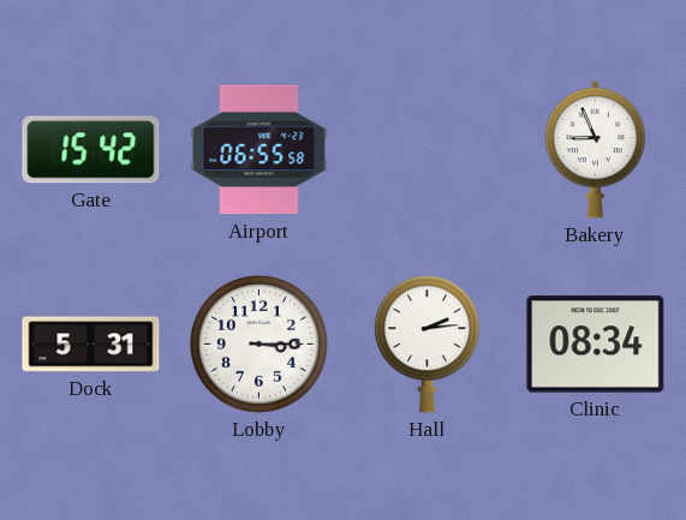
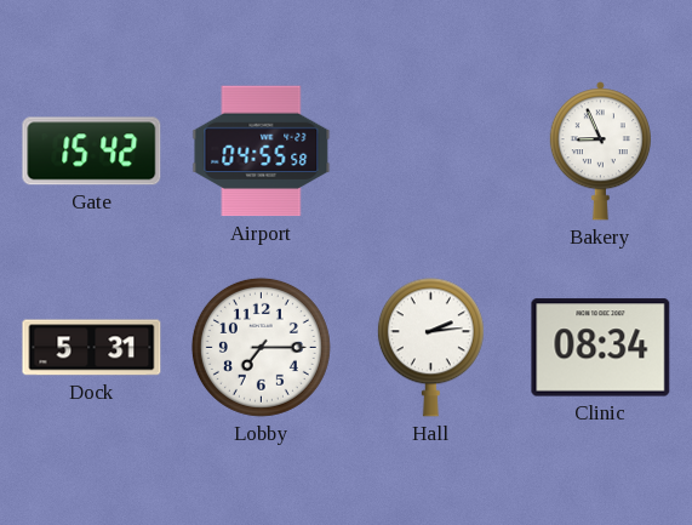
Airport: 06:55 -> 04:55
Lobby: 3:15 -> 7:15
